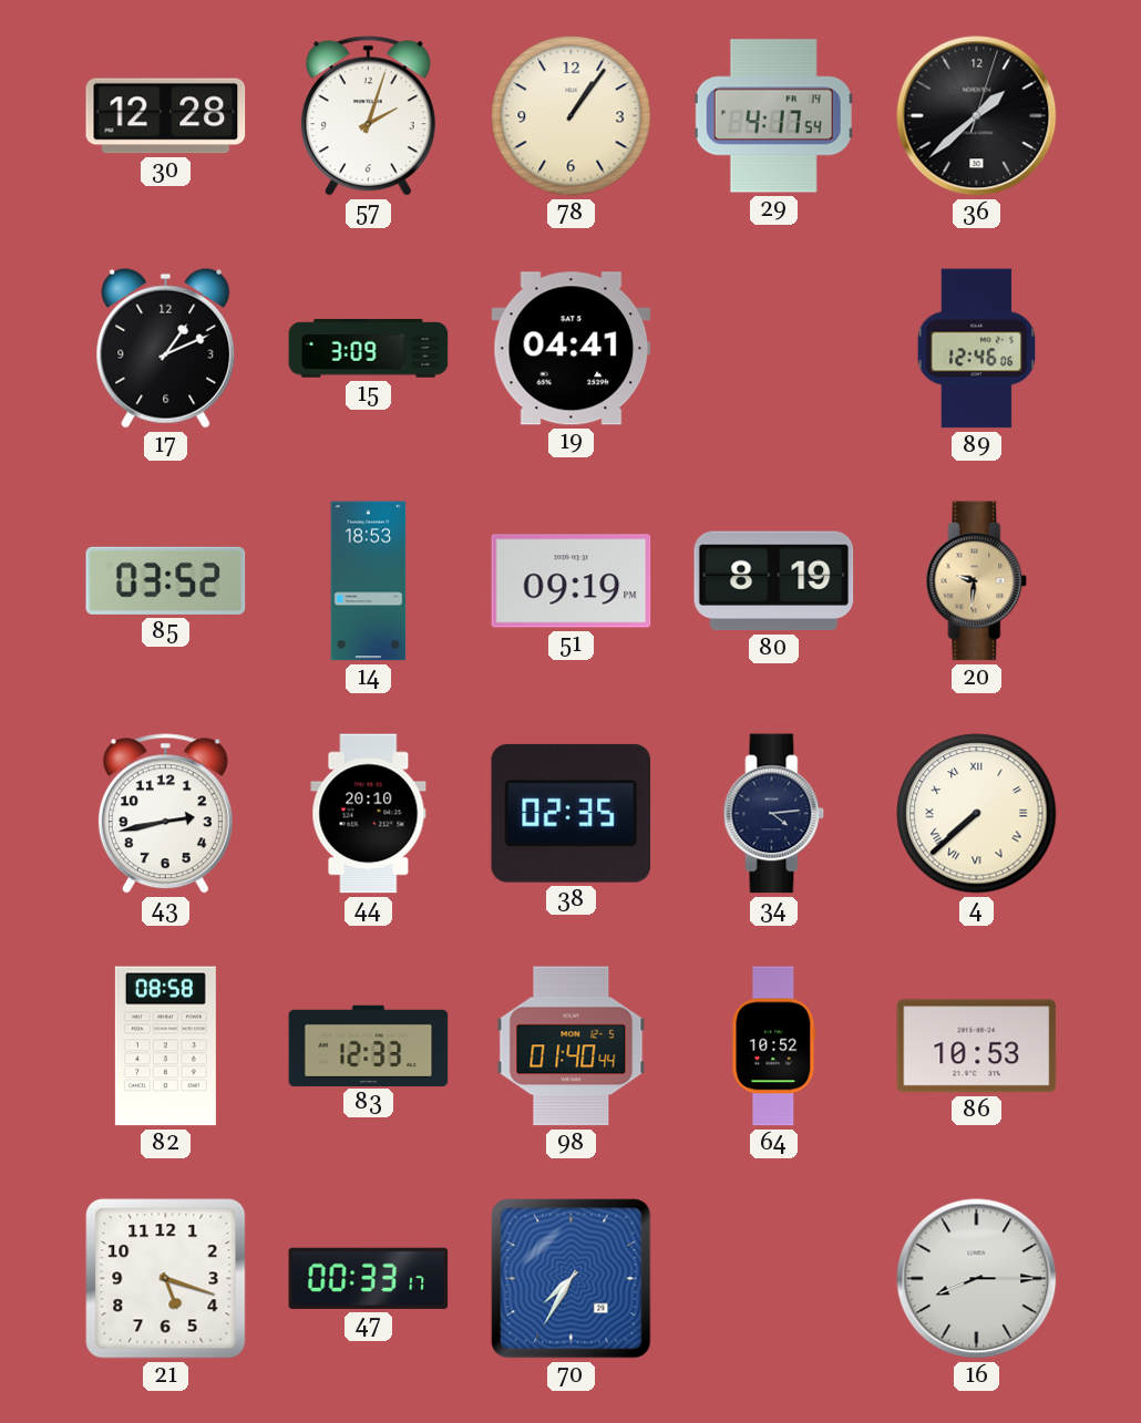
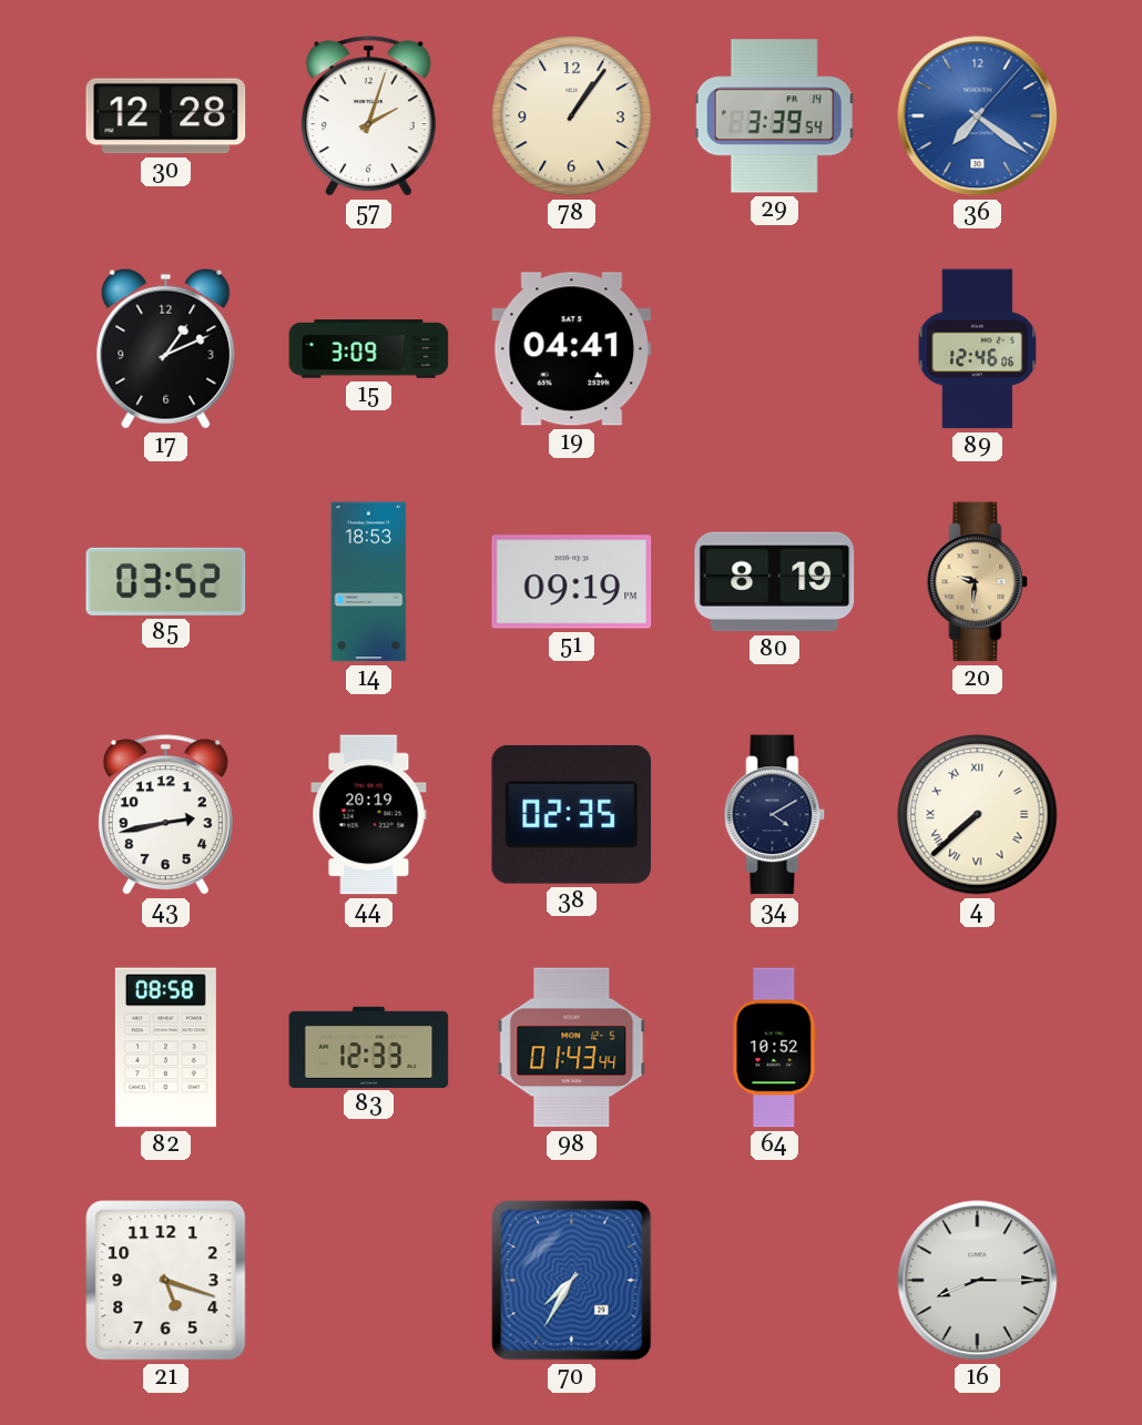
29: 4:17 -> 3:39
36: 1:38 -> 7:21
36 dial: black -> blue
44: 20:10 -> 20:19
34: 4:14 -> 4:10
98: 01:40 -> 01:43
86: 10:53 -> none
47: 00:33 -> none
